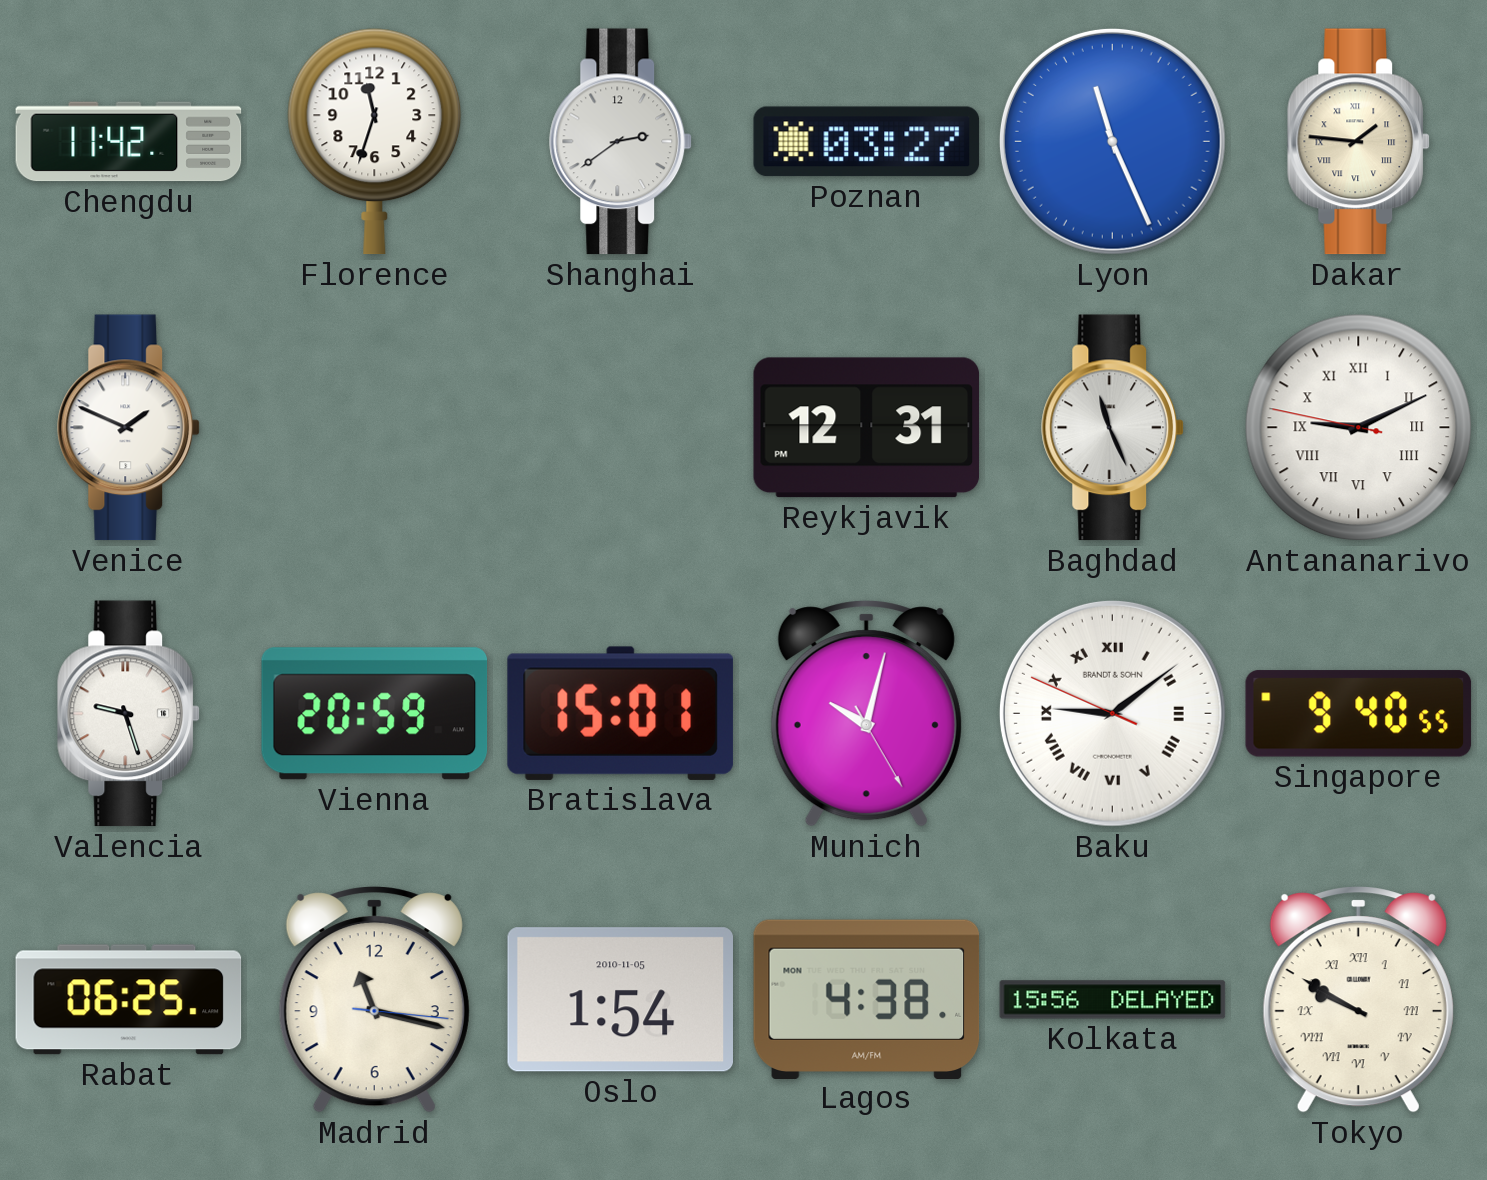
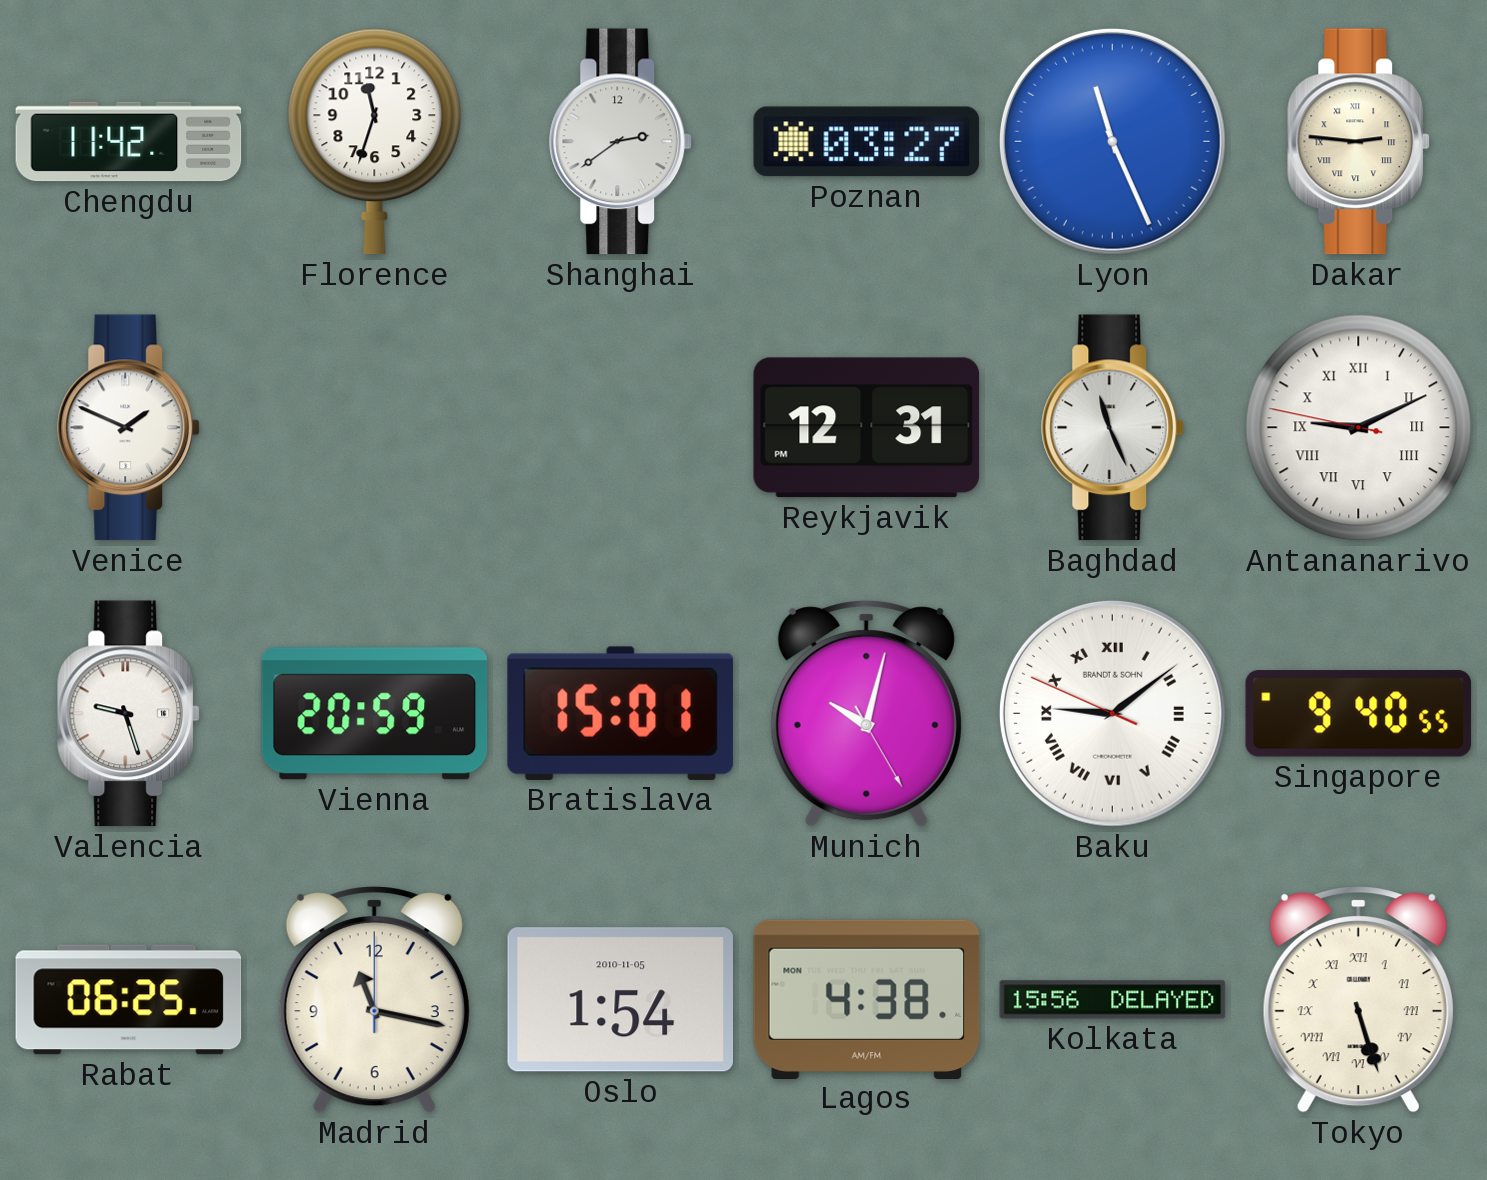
Dakar: 1:46 -> 2:46
Madrid: 11:17:16 -> 11:17:00
Tokyo: 9:50 -> 5:27
